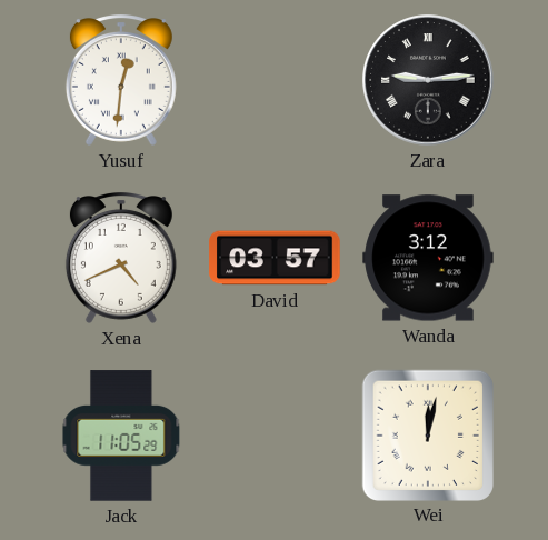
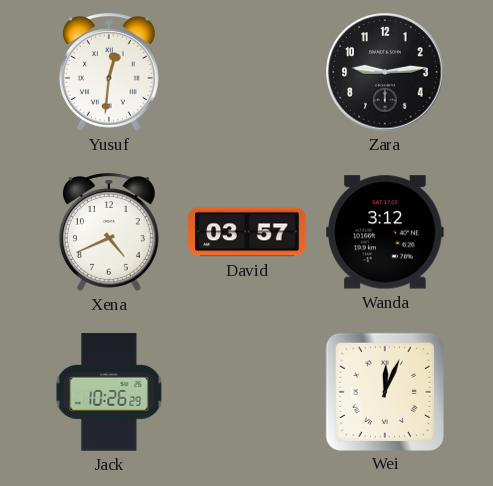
Zara numerals: Roman -> Arabic
Jack: 11:05 -> 10:26
Wei: 12:02 -> 12:04
